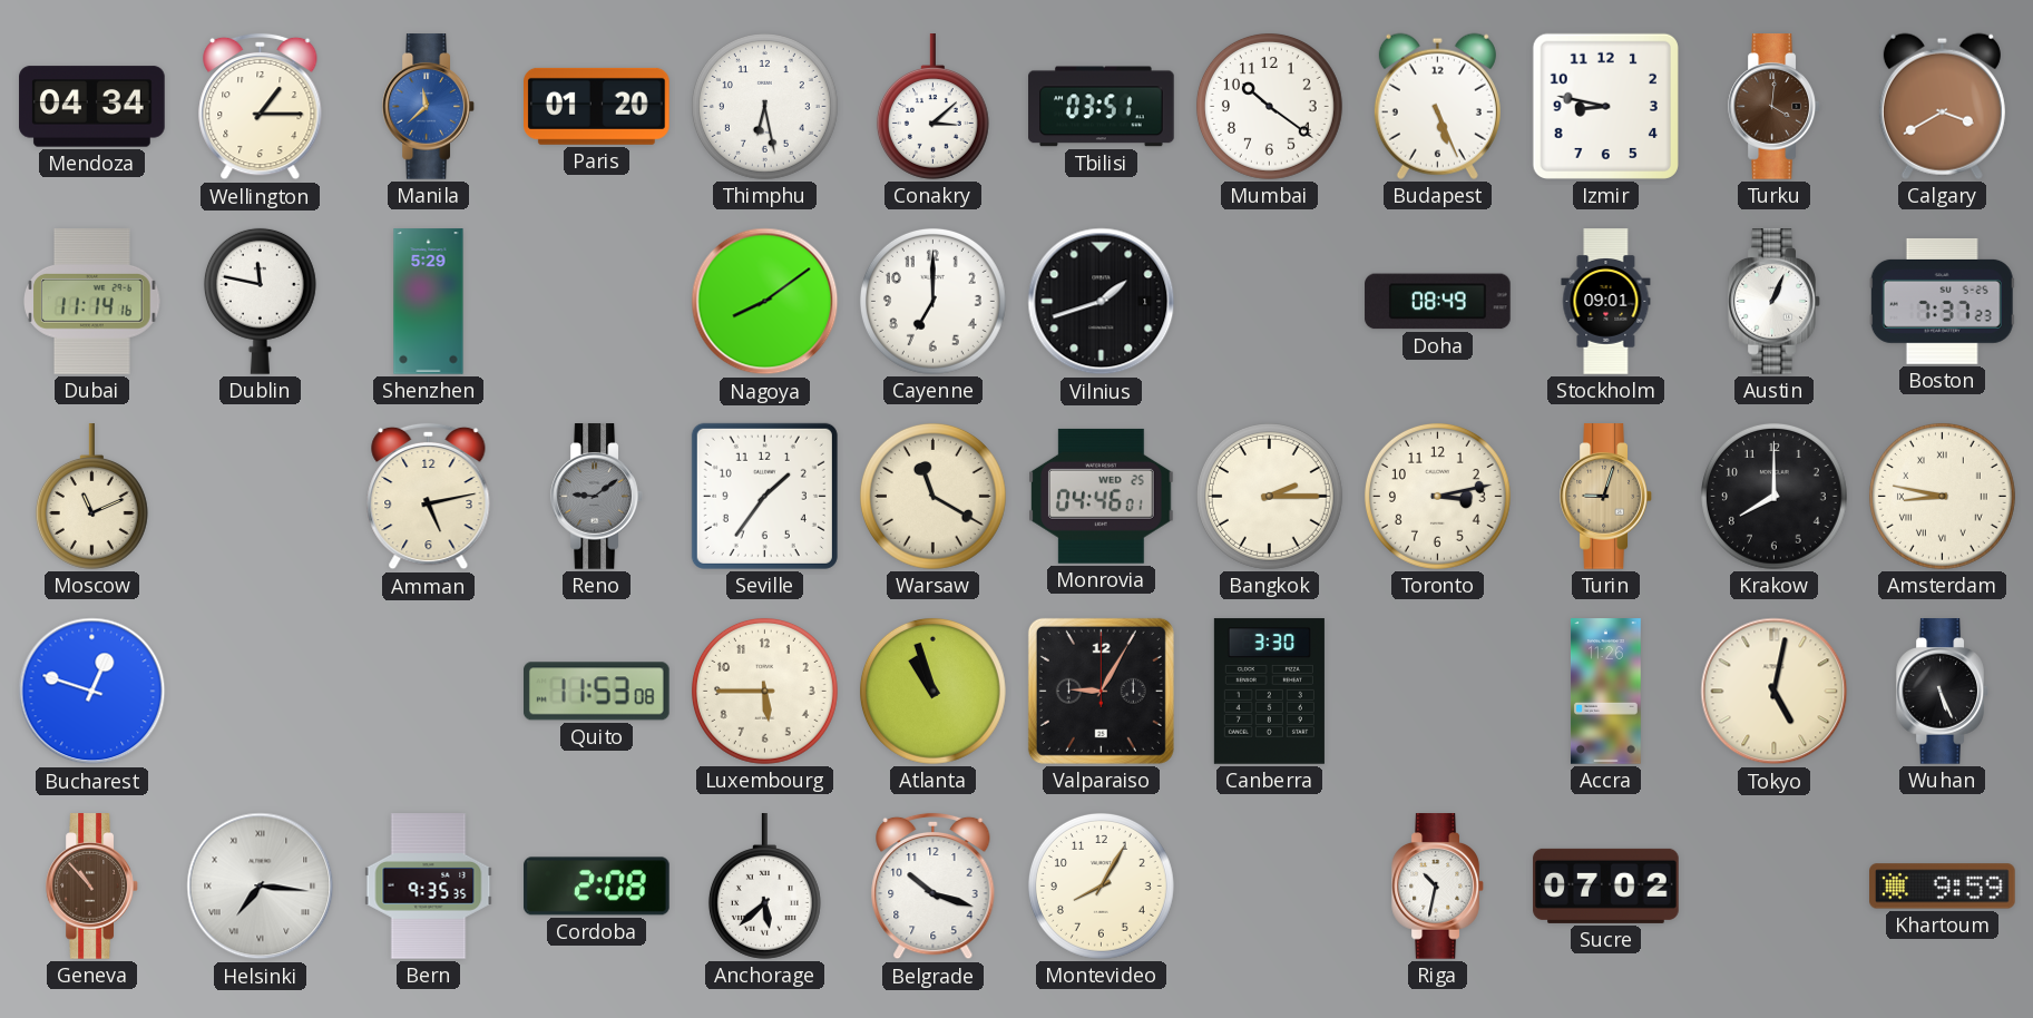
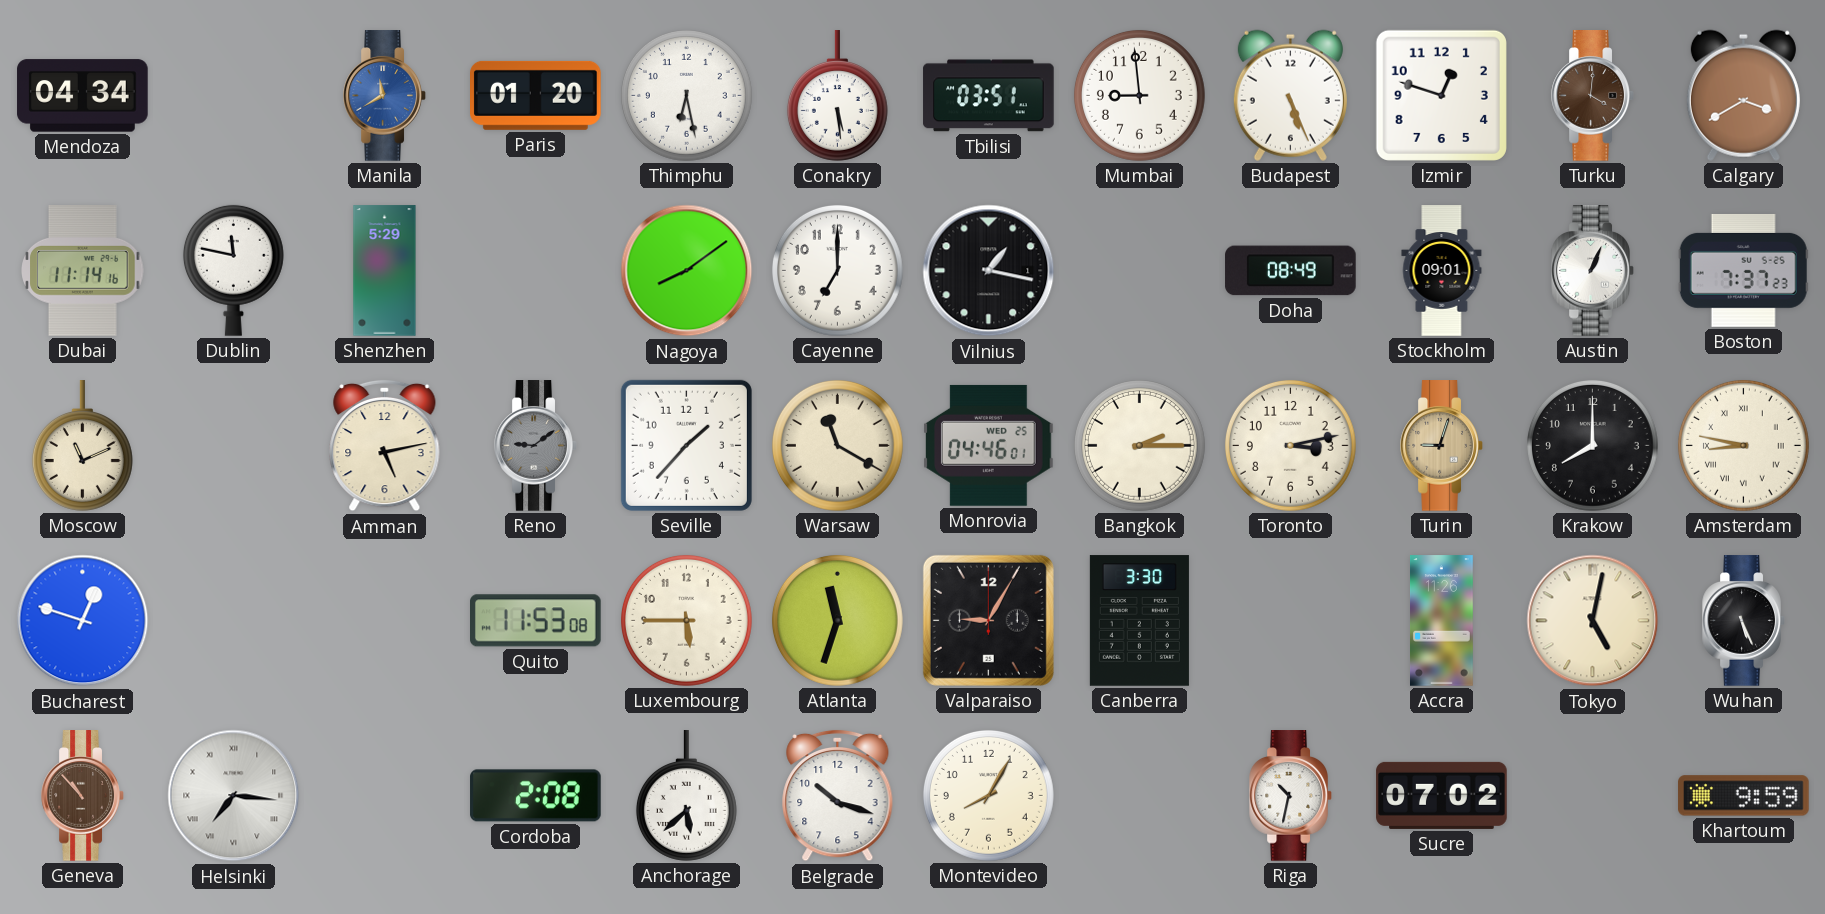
Wellington: 1:15 -> none
Manila: 11:38 -> 11:40
Conakry: 3:08 -> 5:29
Mumbai: 10:21 -> 8:59
Izmir: 8:47 -> 12:48
Vilnius: 1:42 -> 1:17
Seville: 1:36 -> 1:37
Atlanta: 10:57 -> 11:33
Bern: 9:35 -> none
